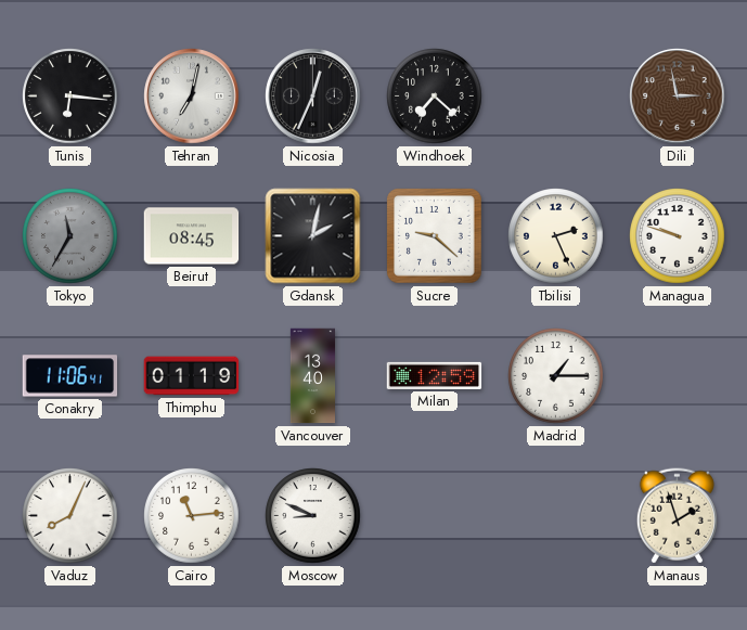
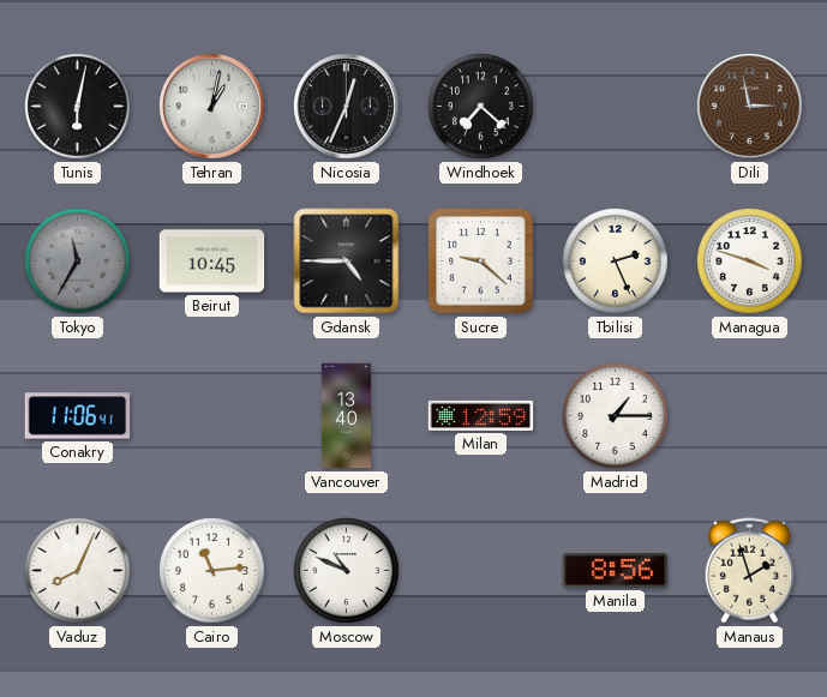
Tunis: 6:16 -> 6:02
Tehran: 7:02 -> 1:02
Beirut: 08:45 -> 10:45
Gdansk: 2:02 -> 4:45
Managua: 9:48 -> 3:48
Thimphu: 01:19 -> none
Moscow: 8:49 -> 10:49
Manila: none -> 8:56
